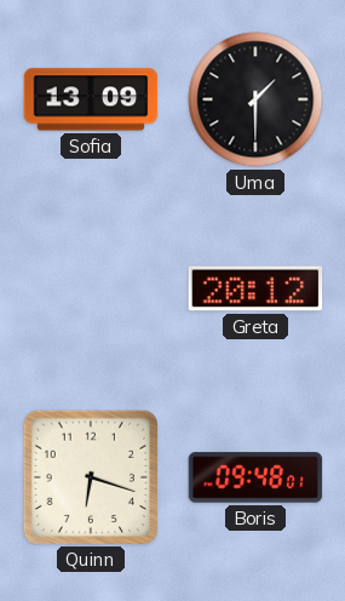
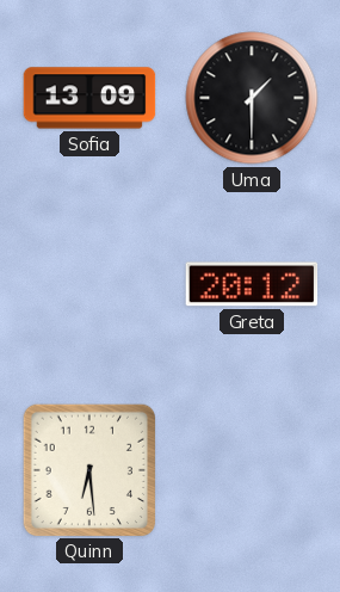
Quinn: 6:18 -> 6:29
Boris: 09:48 -> none
